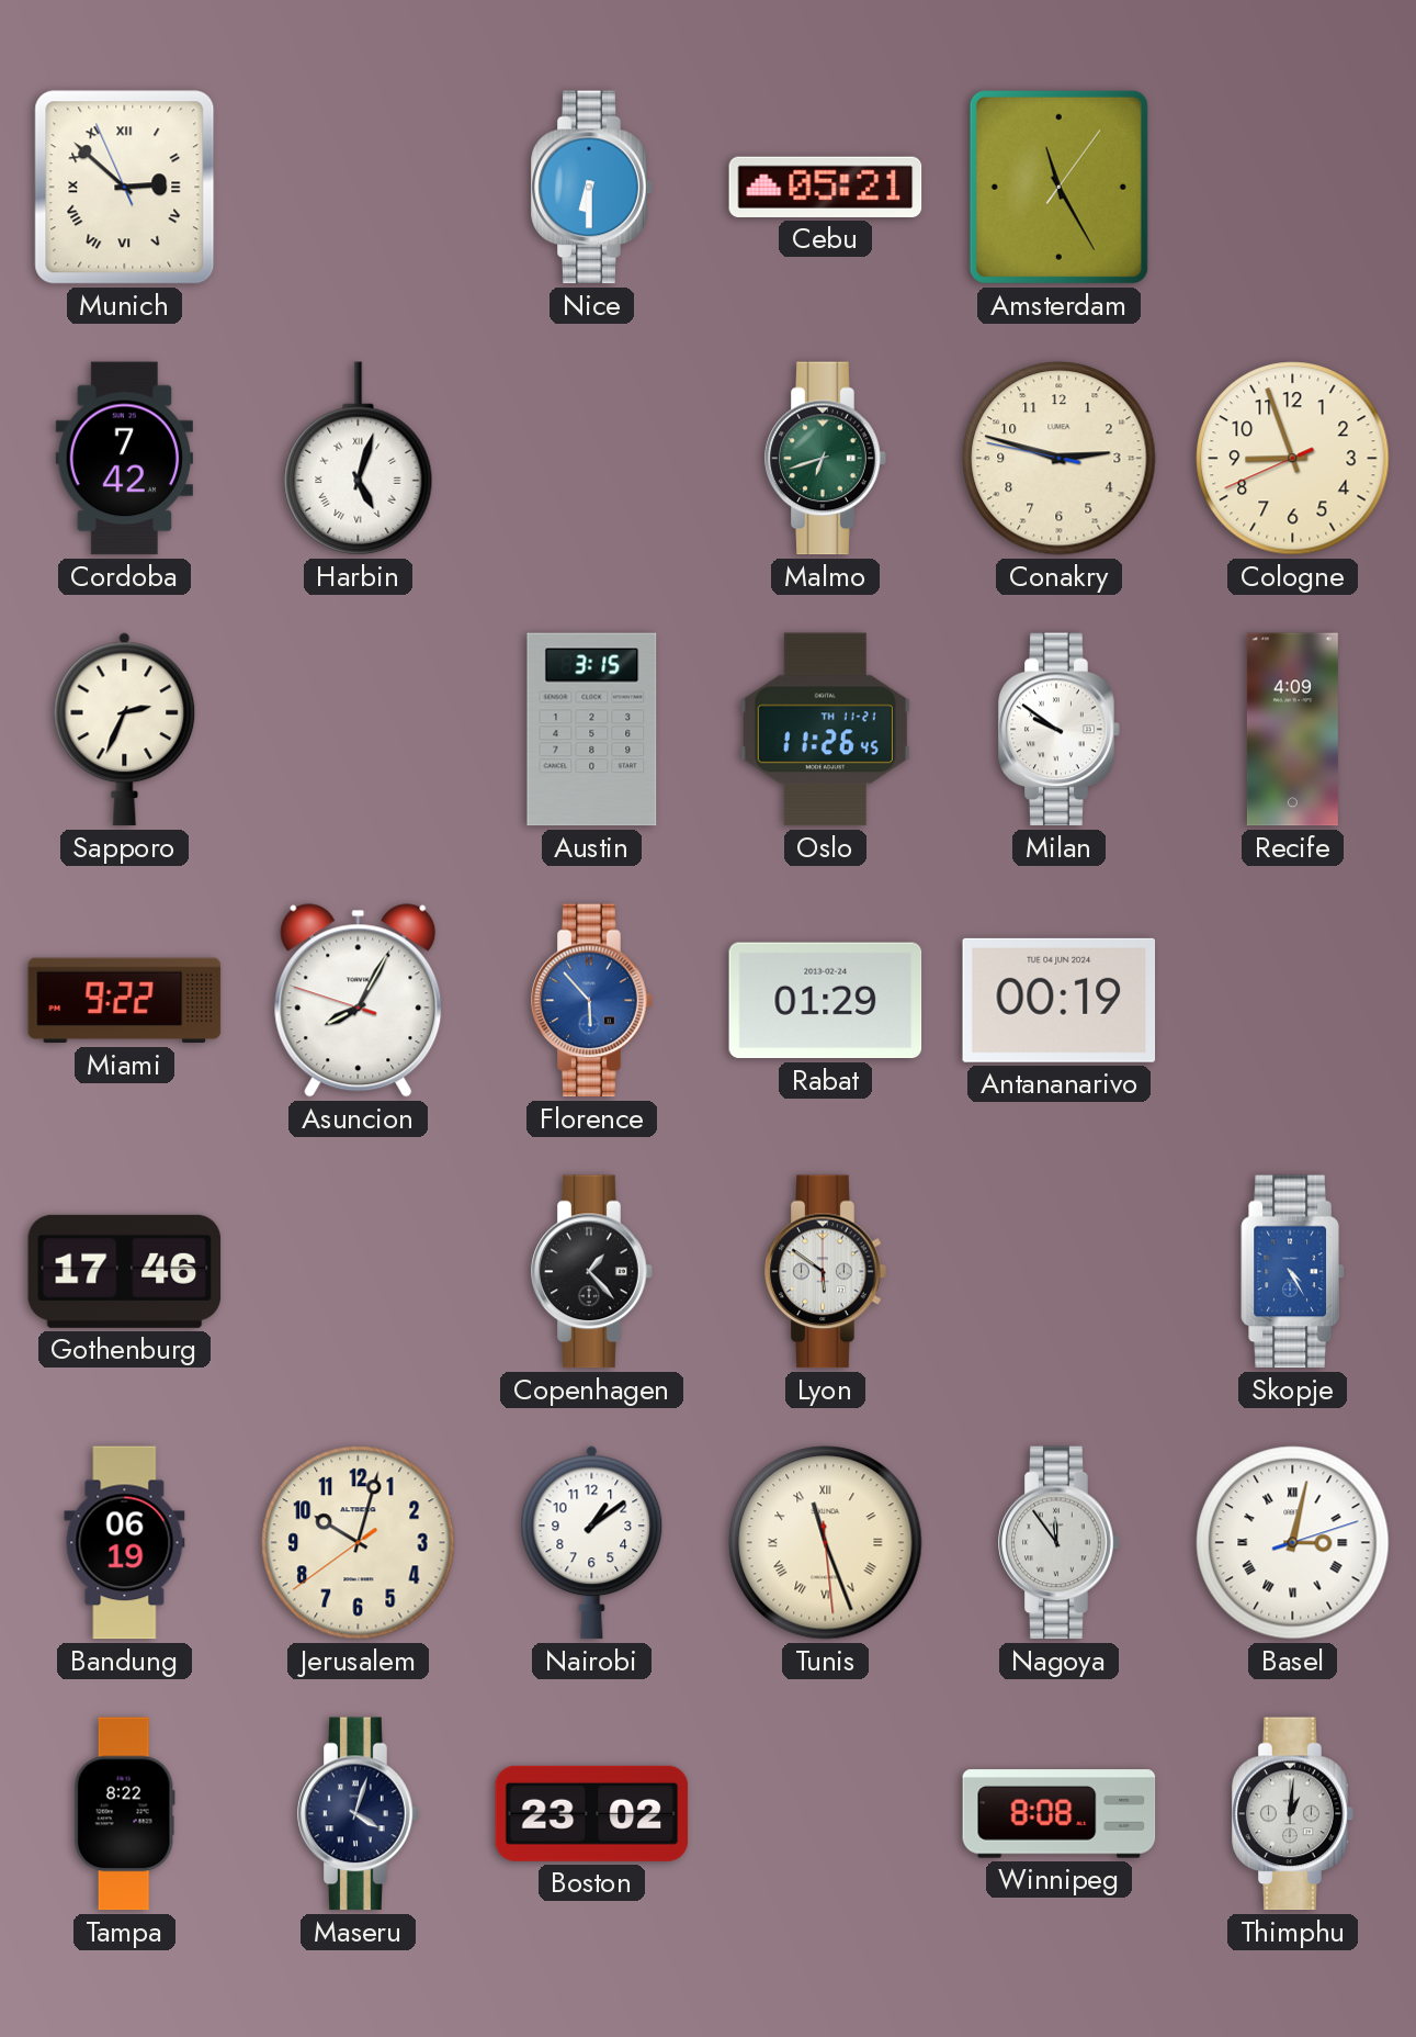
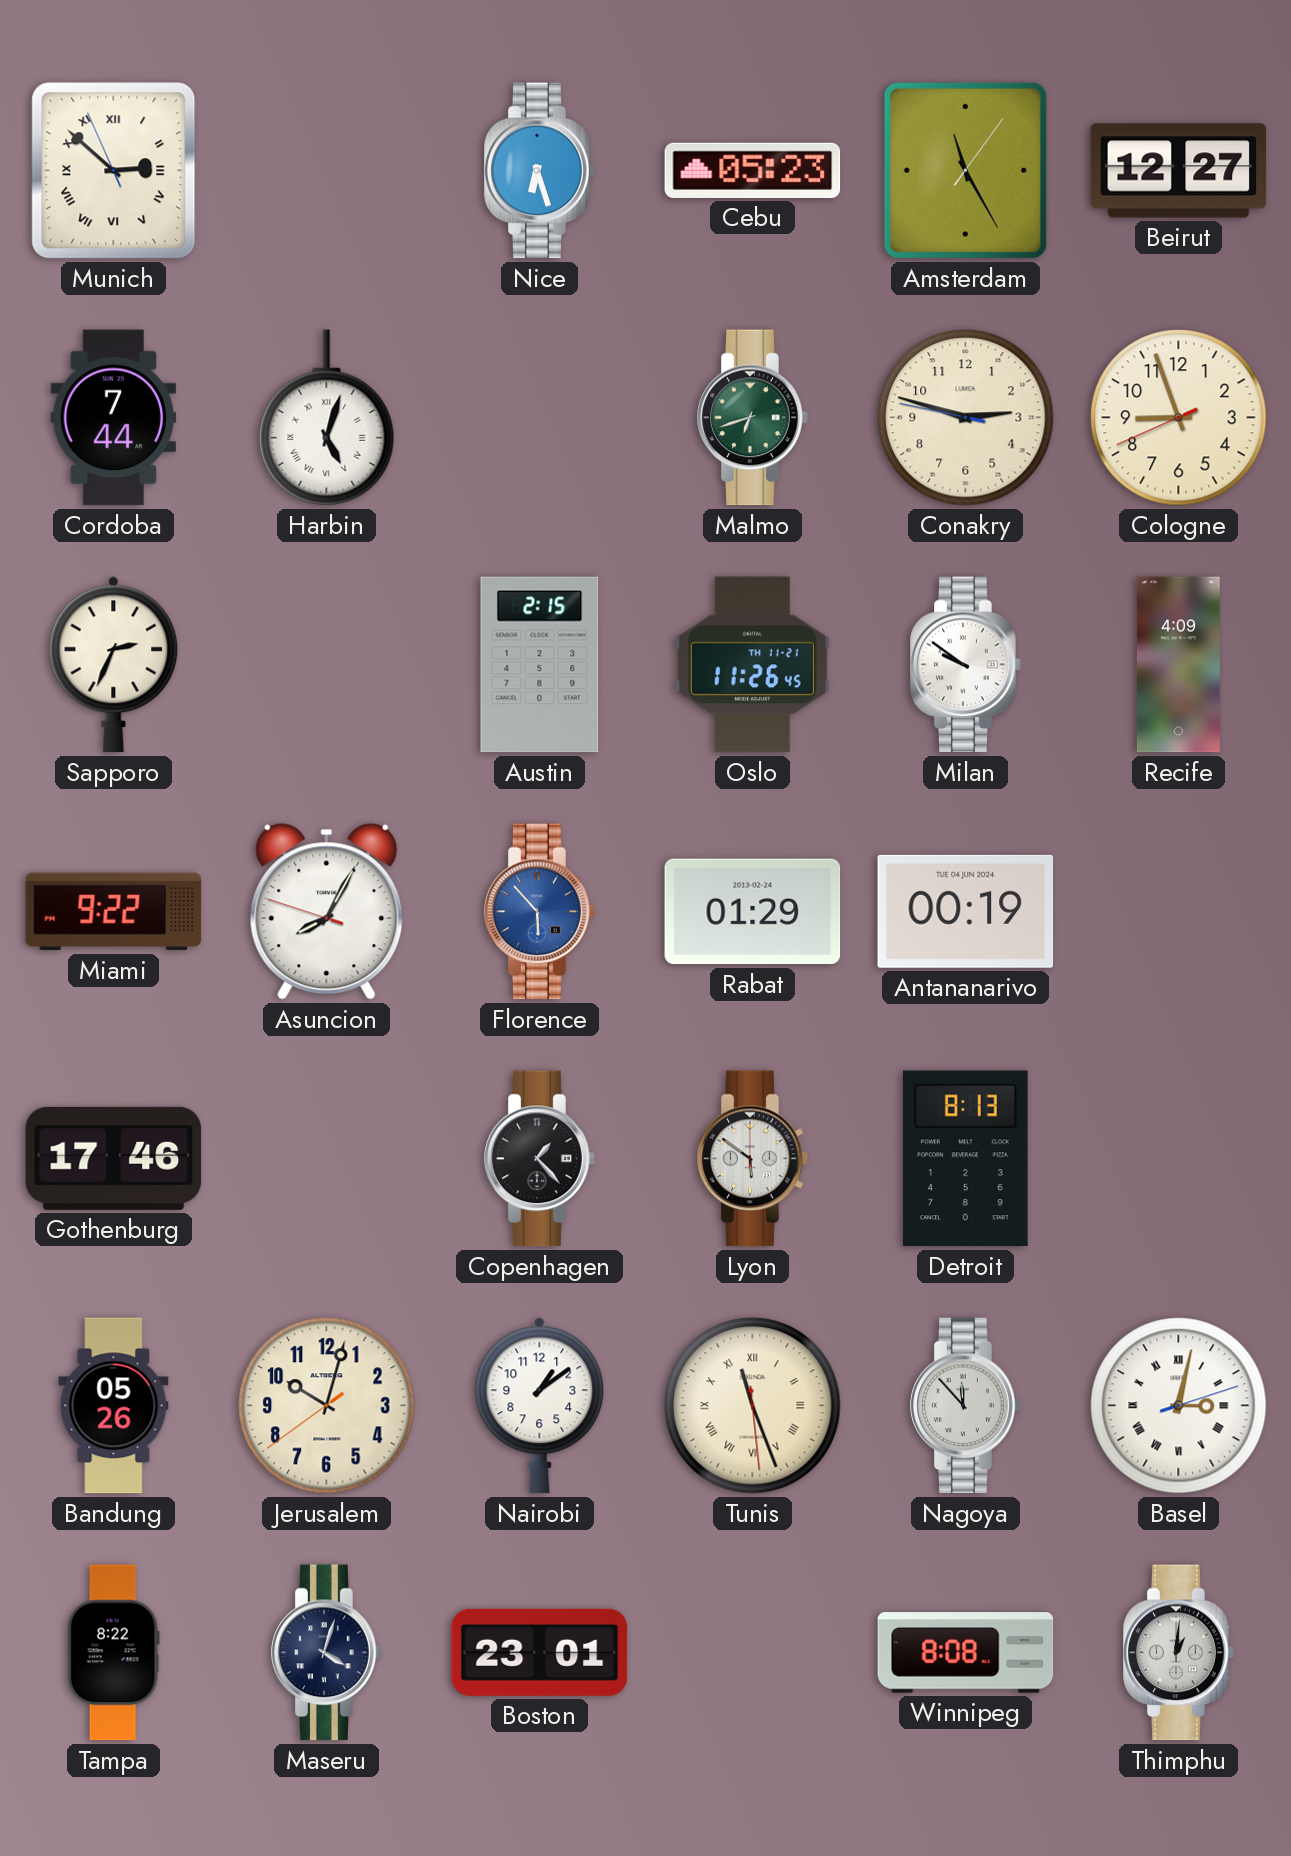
Nice: 6:30 -> 6:27
Cebu: 05:21 -> 05:23
Beirut: none -> 12:27
Cordoba: 7:42 -> 7:44
Austin: 3:15 -> 2:15
Detroit: none -> 8:13
Skopje: 4:25 -> none
Bandung: 06:19 -> 05:26
Nagoya: 11:54 -> 11:53
Boston: 23:02 -> 23:01
